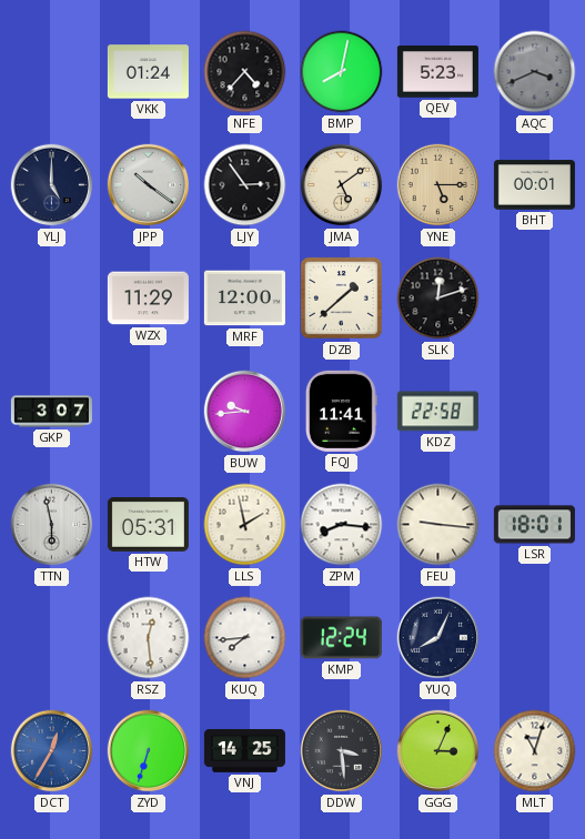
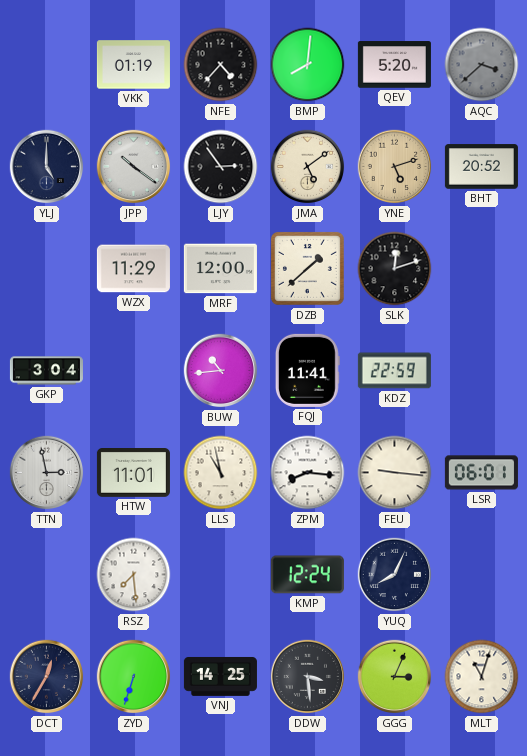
VKK: 01:24 -> 01:19
BMP: 8:02 -> 8:01
QEV: 5:23 -> 5:20
AQC: 3:41 -> 3:38
YNE: 5:15 -> 5:12
BHT: 00:01 -> 20:52
GKP: 3:07 -> 3:04
BUW: 9:44 -> 10:44
KDZ: 22:58 -> 22:59
TTN: 5:58 -> 2:58
HTW: 05:31 -> 11:01
LLS: 1:58 -> 10:58
LSR: 18:01 -> 06:01
RSZ: 12:29 -> 7:29
KUQ: 7:44 -> none
DCT dial: blue -> navy
